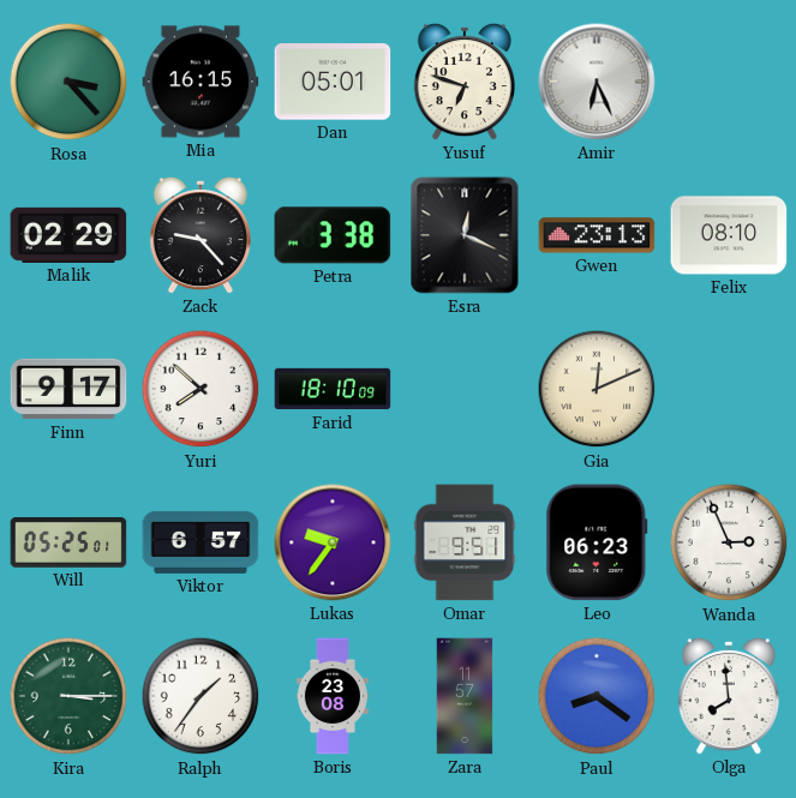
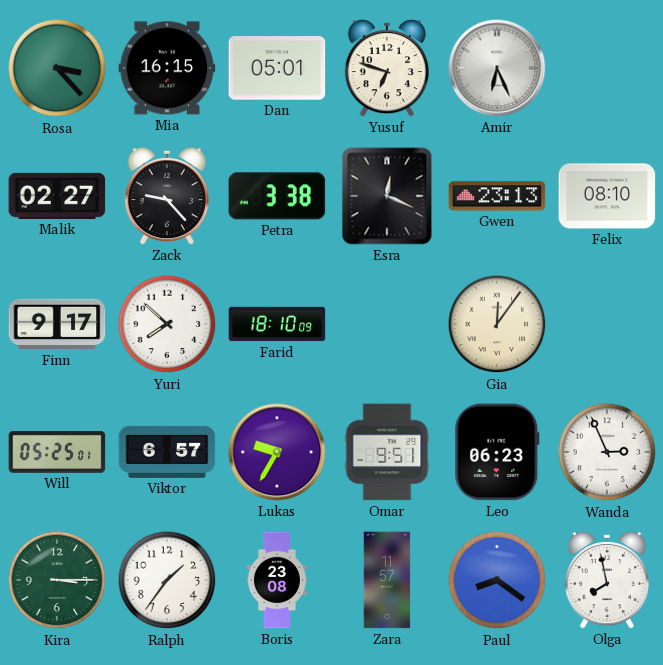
Malik: 02:29 -> 02:27
Gia: 12:11 -> 12:06
Lukas: 9:36 -> 9:35
Olga: 7:59 -> 7:58
